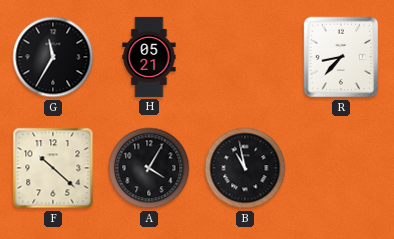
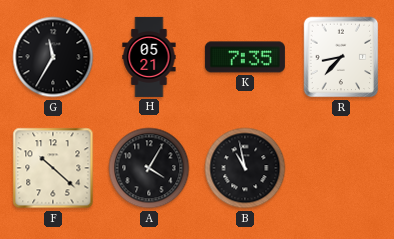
K: none -> 7:35
